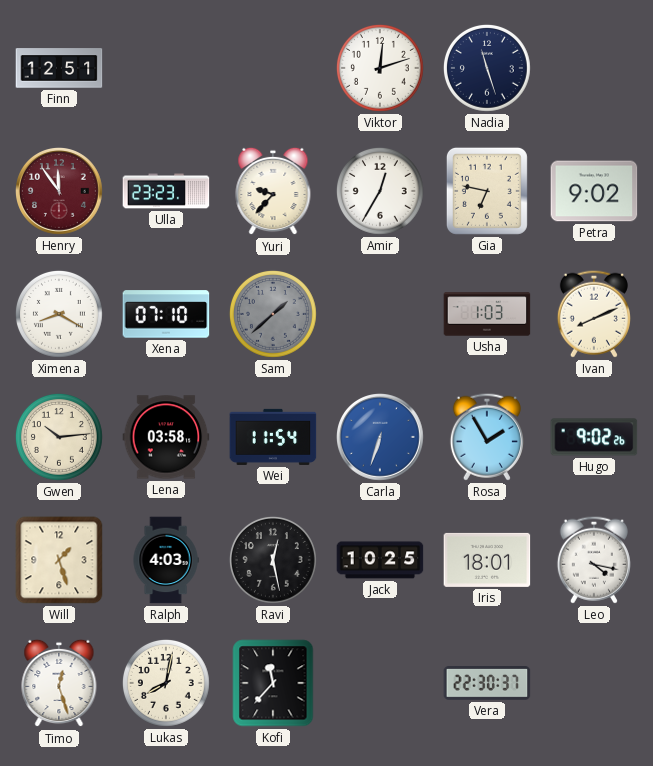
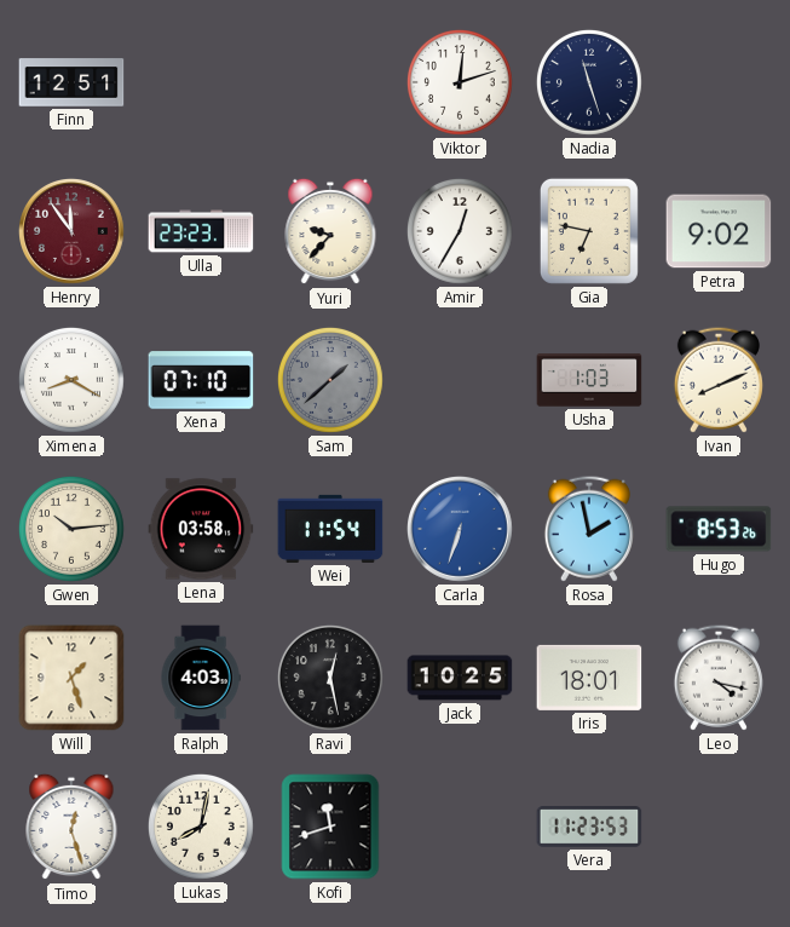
Rosa: 1:55 -> 1:58
Hugo: 9:02 -> 8:53
Kofi: 11:37 -> 11:42
Vera: 22:30 -> 11:23
